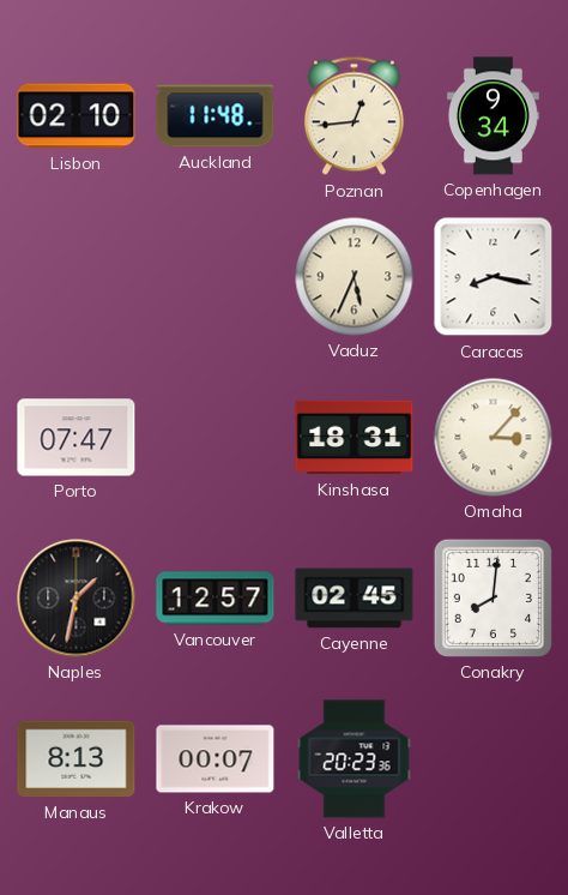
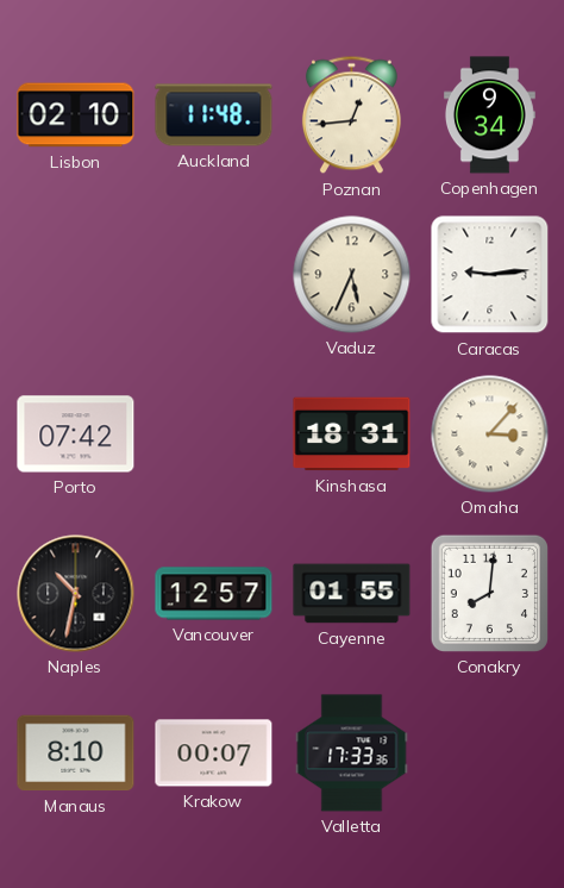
Caracas: 8:17 -> 9:14
Porto: 07:47 -> 07:42
Naples: 1:32 -> 10:32
Cayenne: 02:45 -> 01:55
Manaus: 8:13 -> 8:10
Valletta: 20:23 -> 17:33
